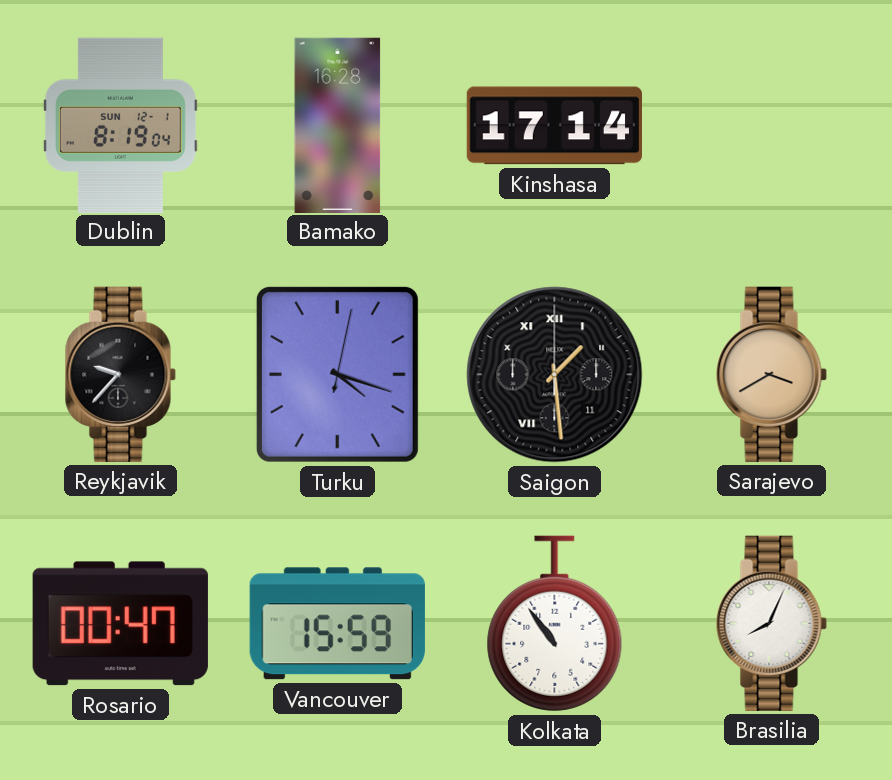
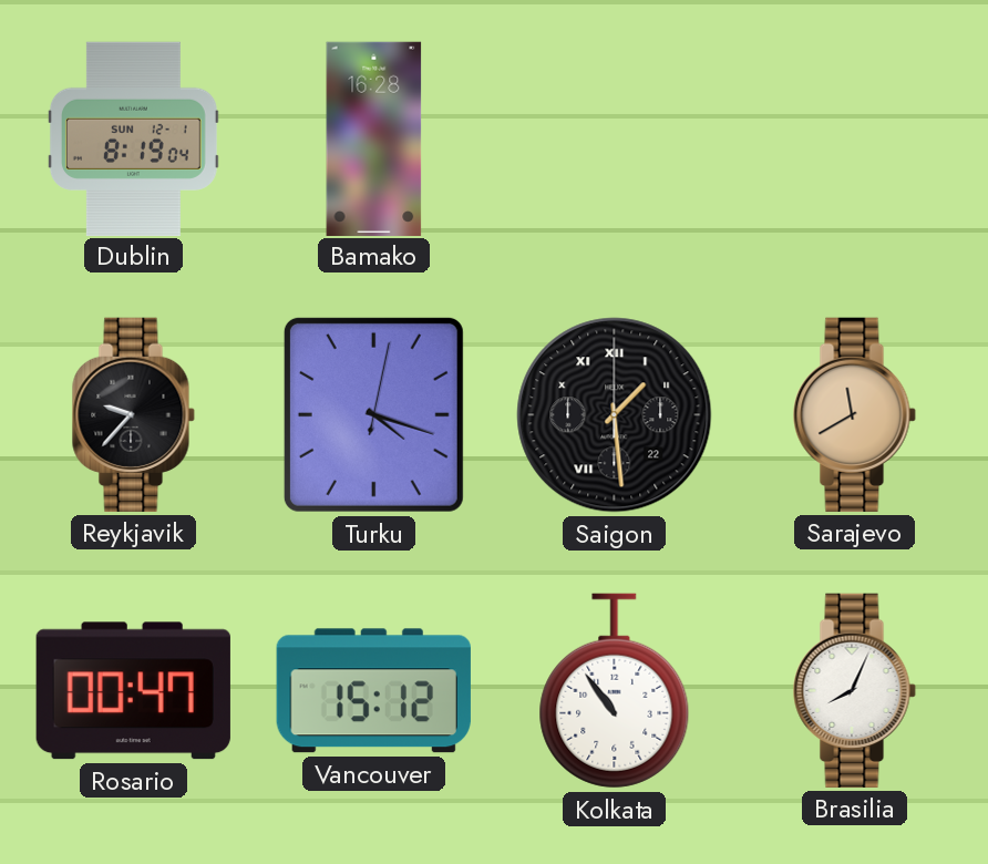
Kinshasa: 17:14 -> none
Saigon date: 11 -> 22
Sarajevo: 3:40 -> 11:40
Vancouver: 15:59 -> 15:12
